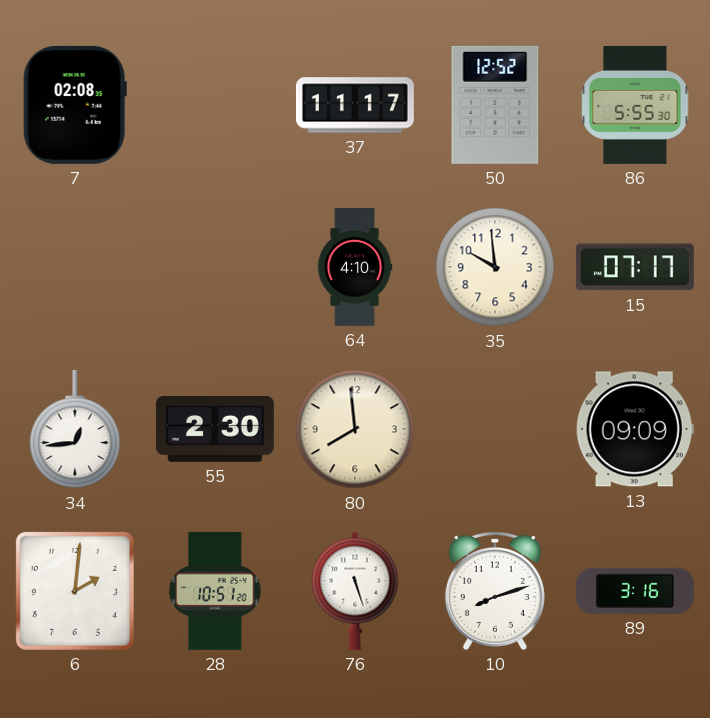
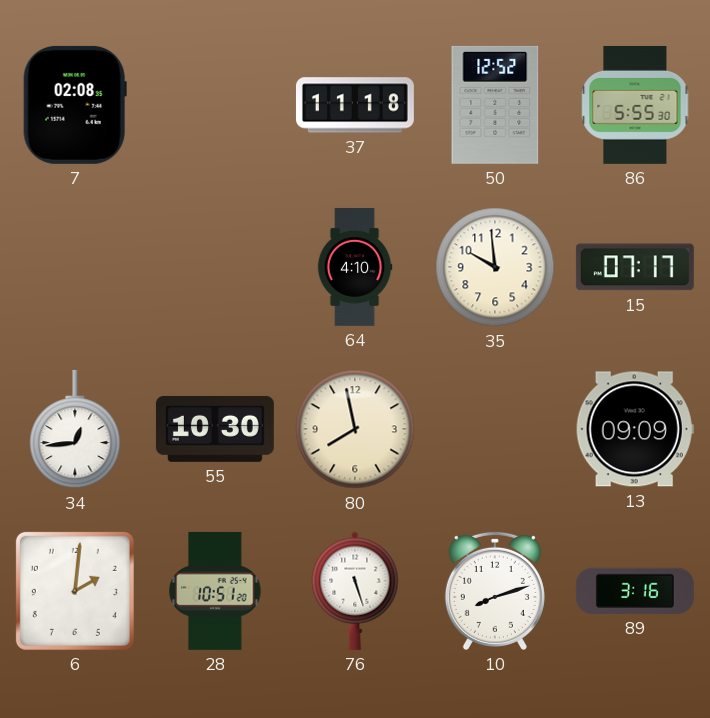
37: 11:17 -> 11:18
55: 2:30 -> 10:30
80: 7:59 -> 7:58
